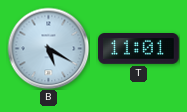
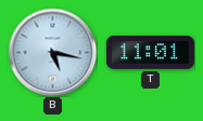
B: 5:20 -> 5:17
